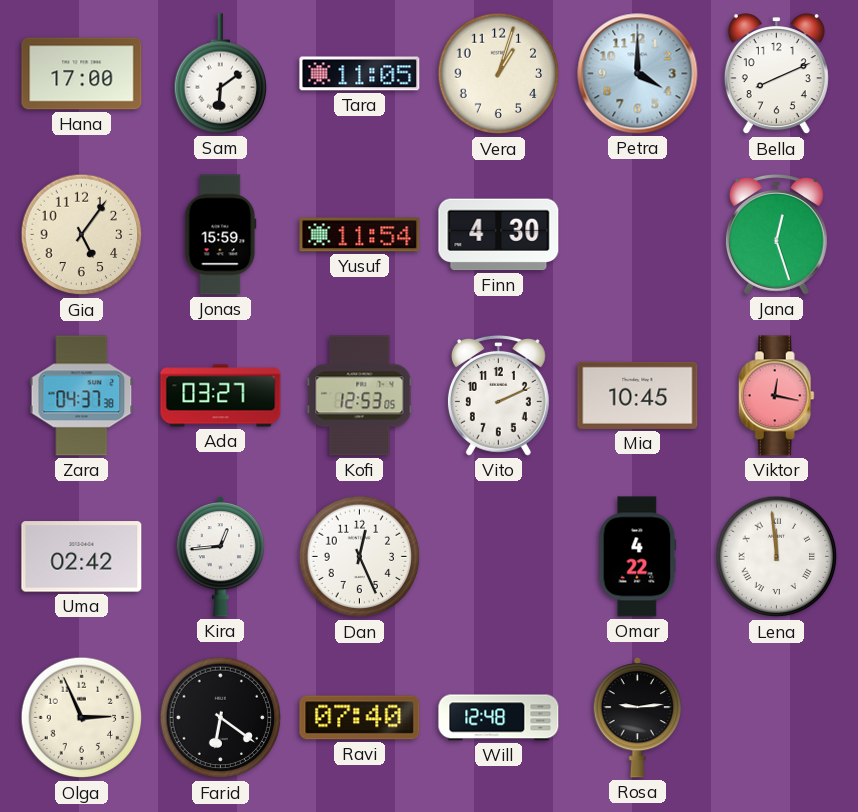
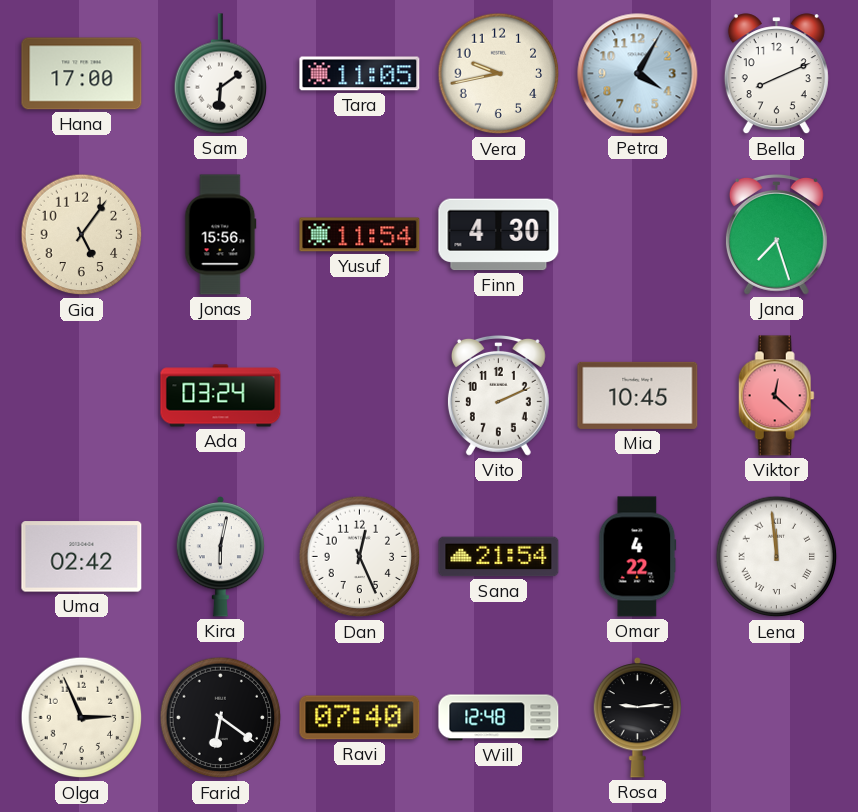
Vera: 1:03 -> 9:43
Petra: 4:00 -> 4:05
Jonas: 15:59 -> 15:56
Jana: 12:27 -> 7:27
Zara: 04:37 -> none
Ada: 03:27 -> 03:24
Kofi: 12:53 -> none
Viktor: 12:17 -> 12:22
Kira: 12:44 -> 6:02
Sana: none -> 21:54
